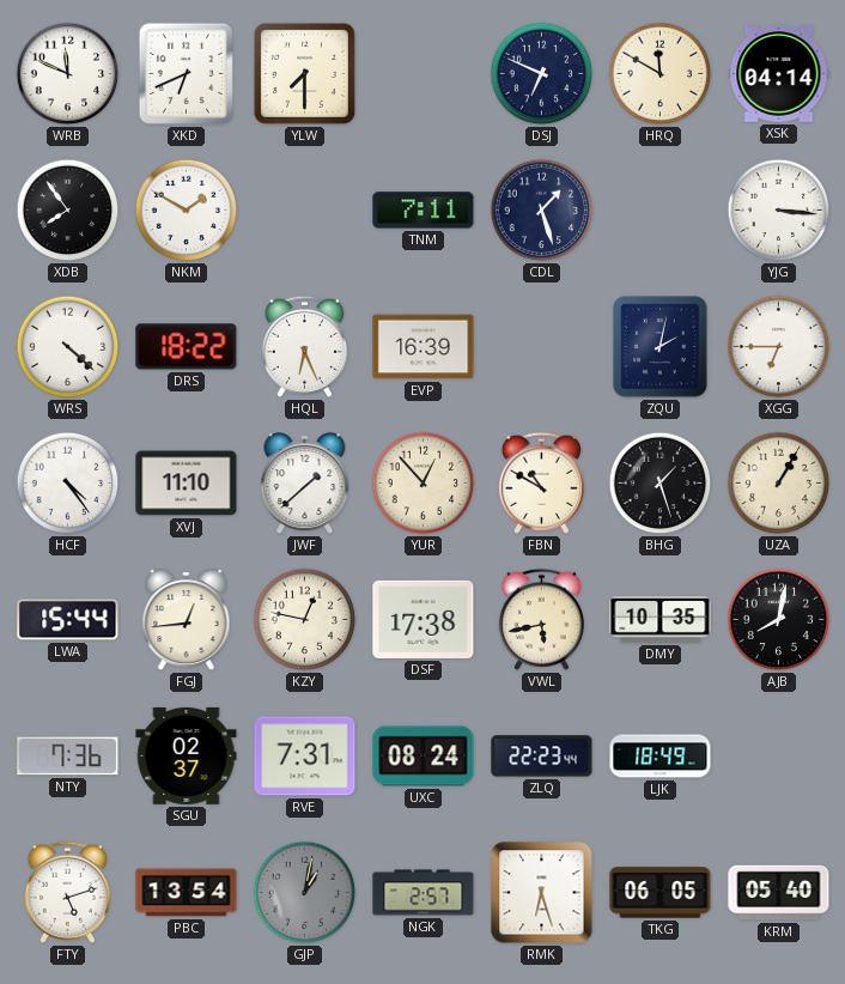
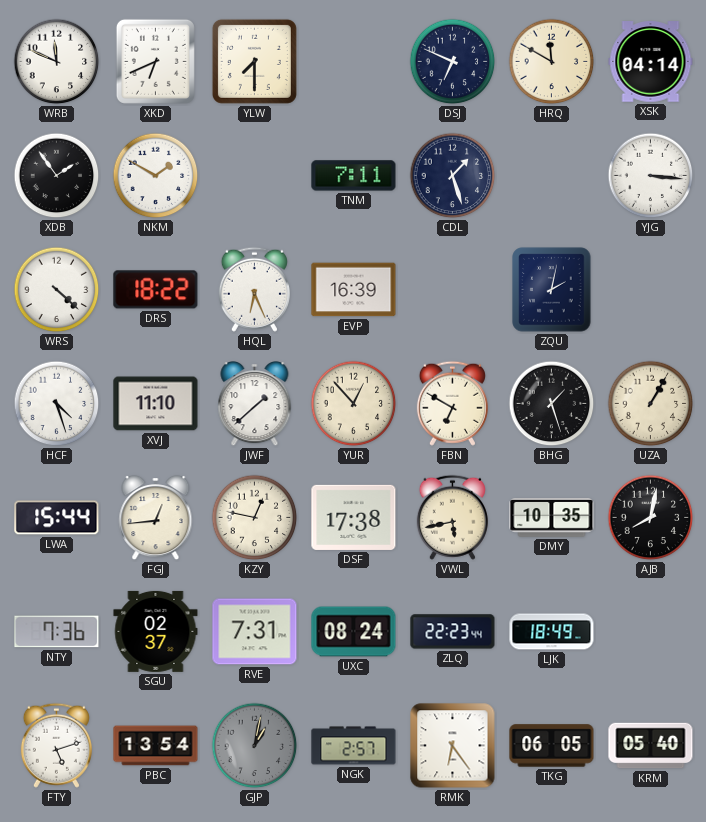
XDB: 7:54 -> 1:54
XGG: 6:45 -> none
HCF: 4:24 -> 4:27
FBN: 10:50 -> 6:50
RMK: 6:27 -> 6:24
